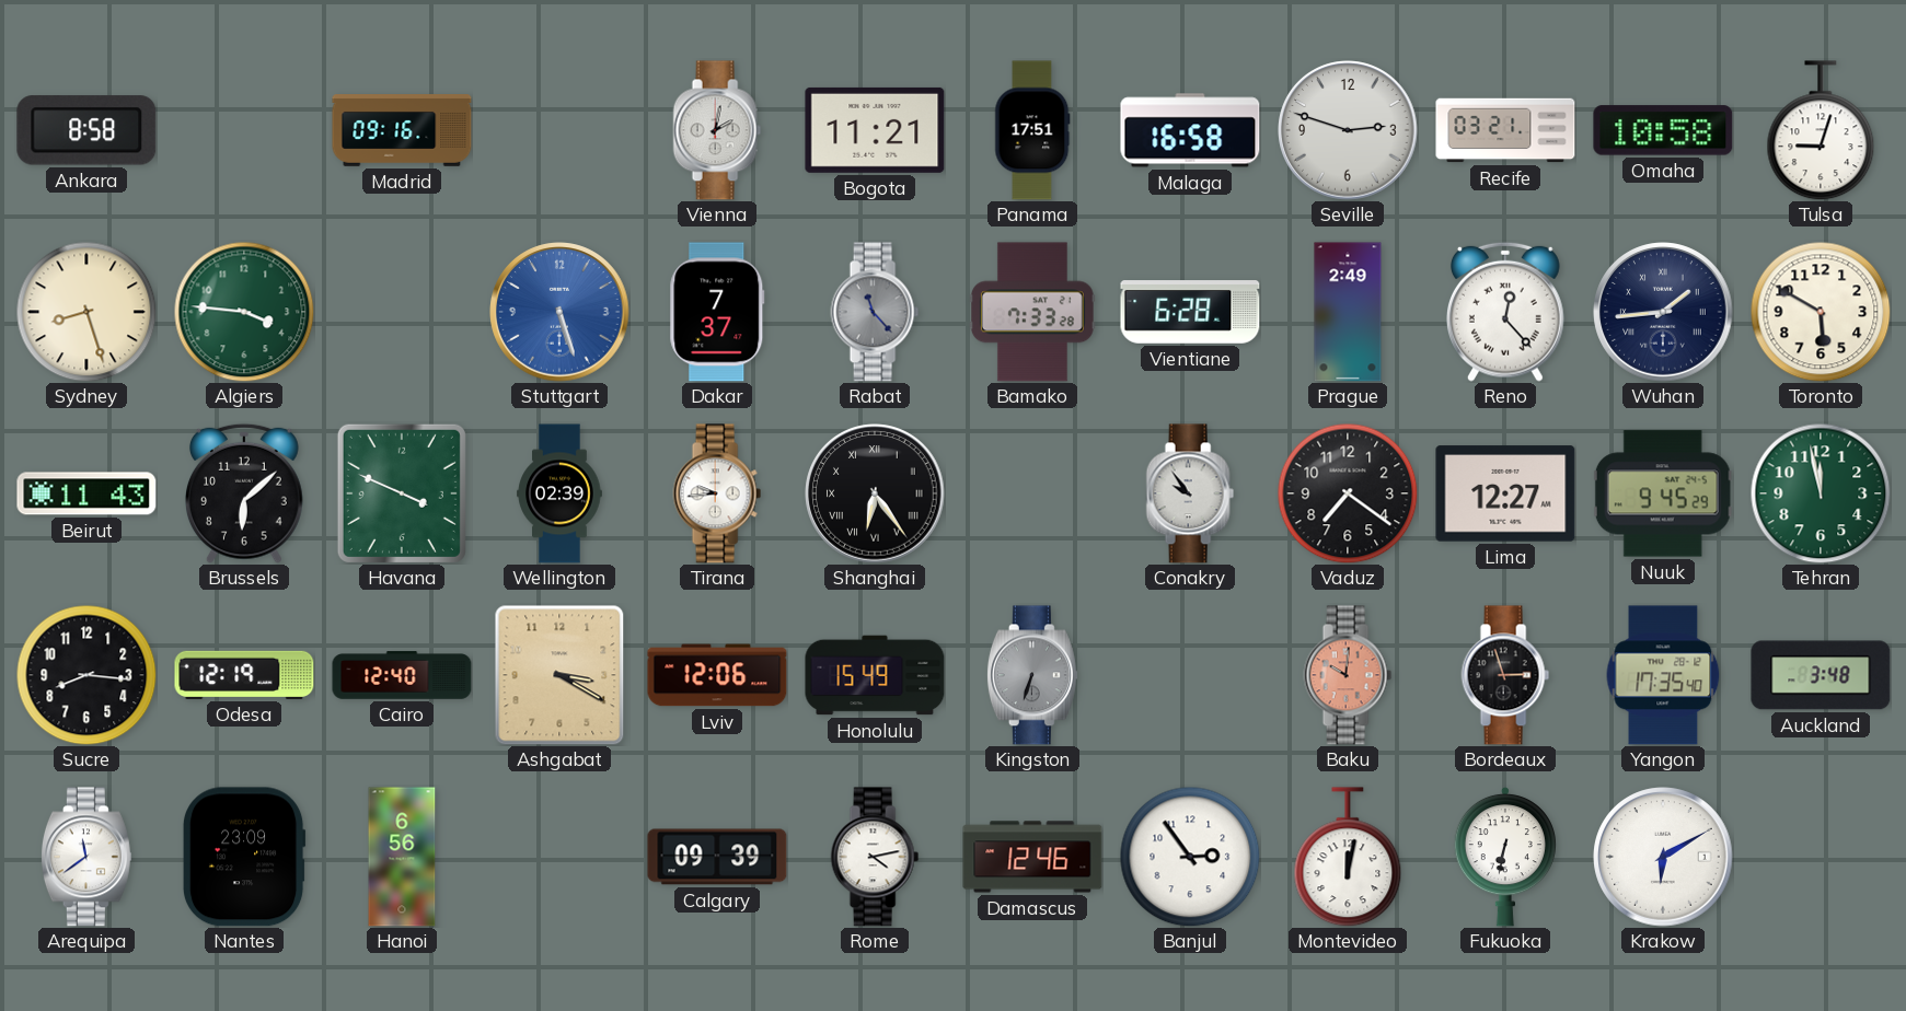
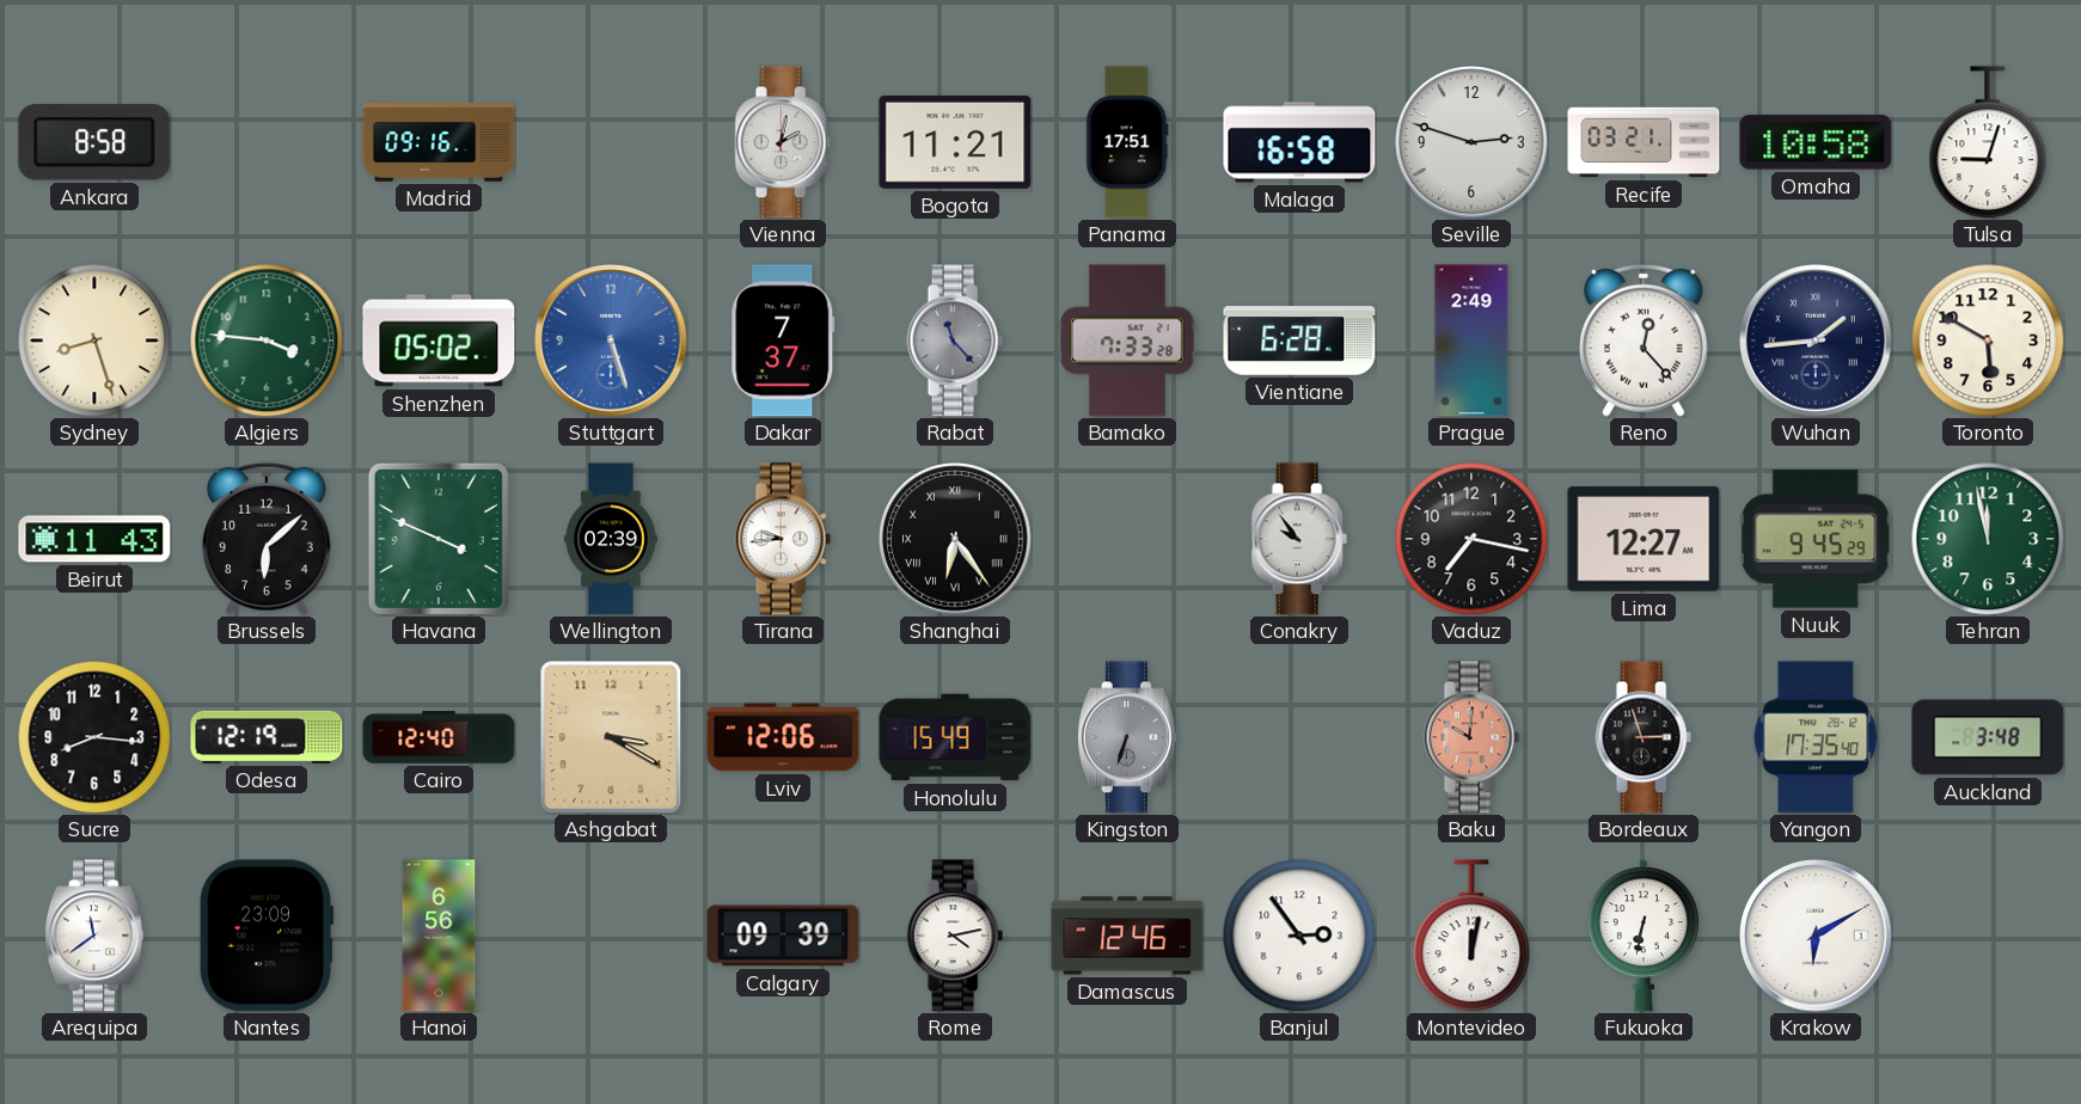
Shenzhen: none -> 05:02
Vaduz: 7:21 -> 7:17
